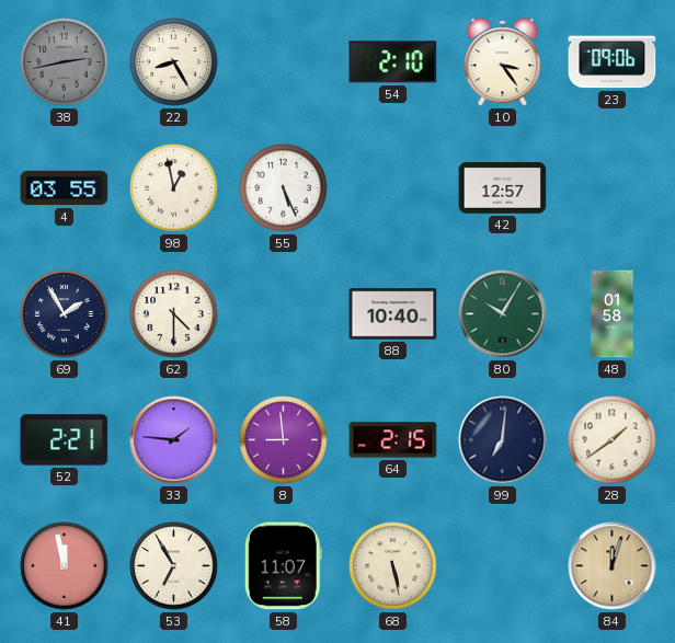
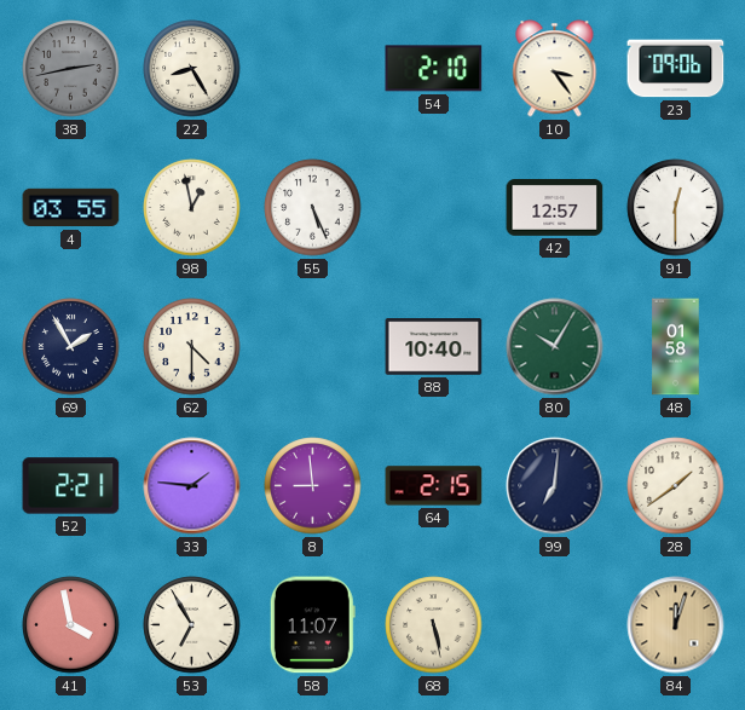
91: none -> 12:30
41: 11:58 -> 3:58
